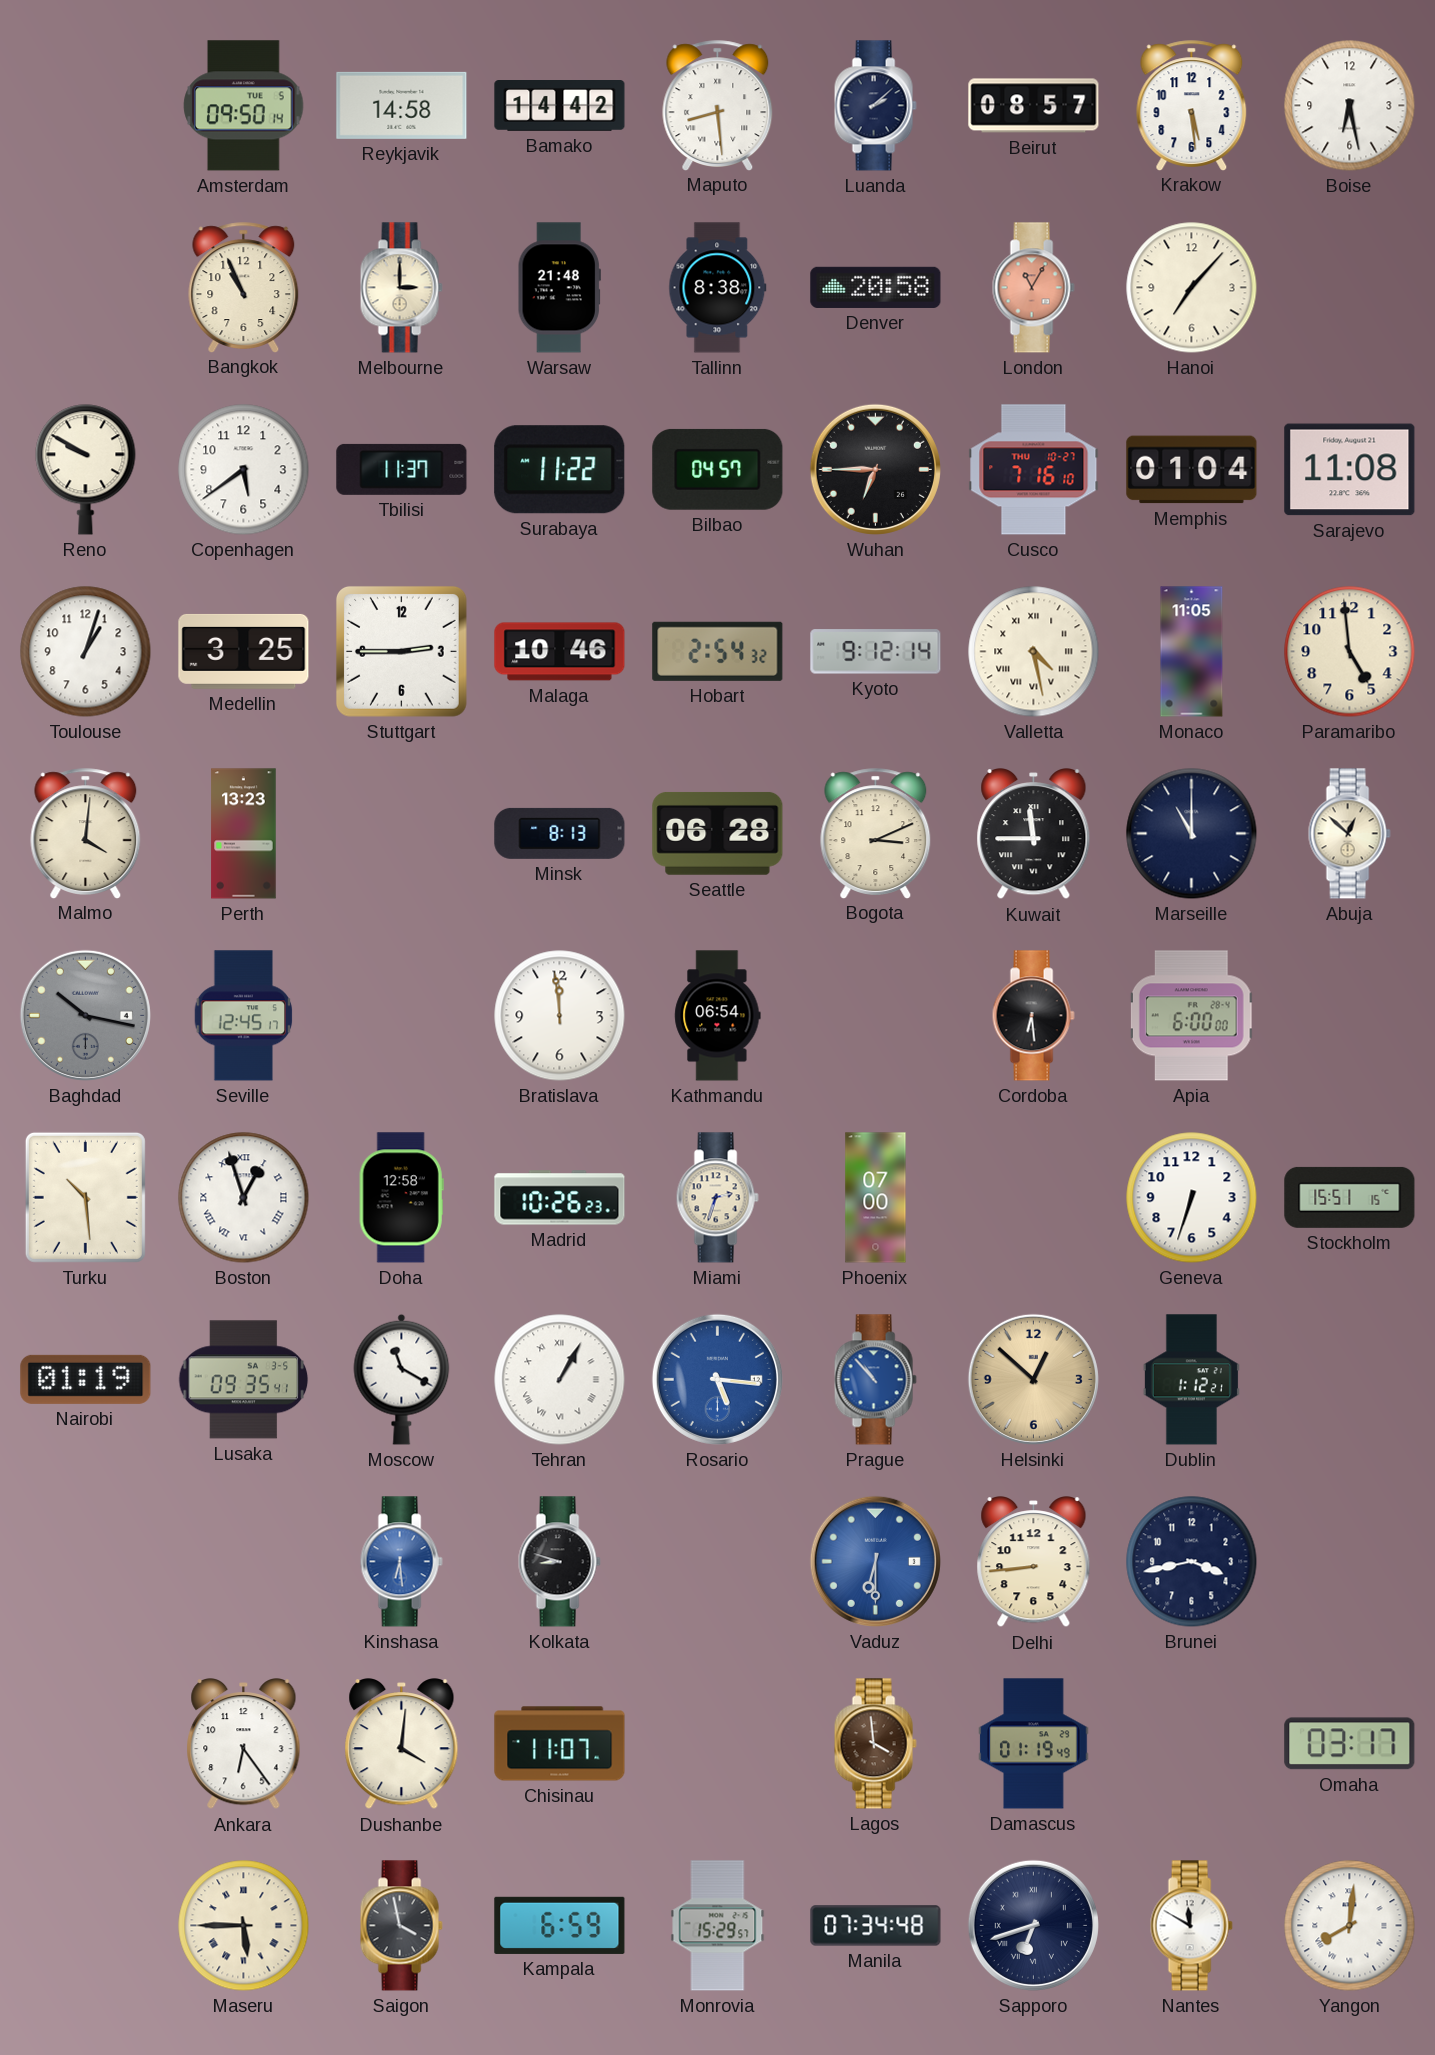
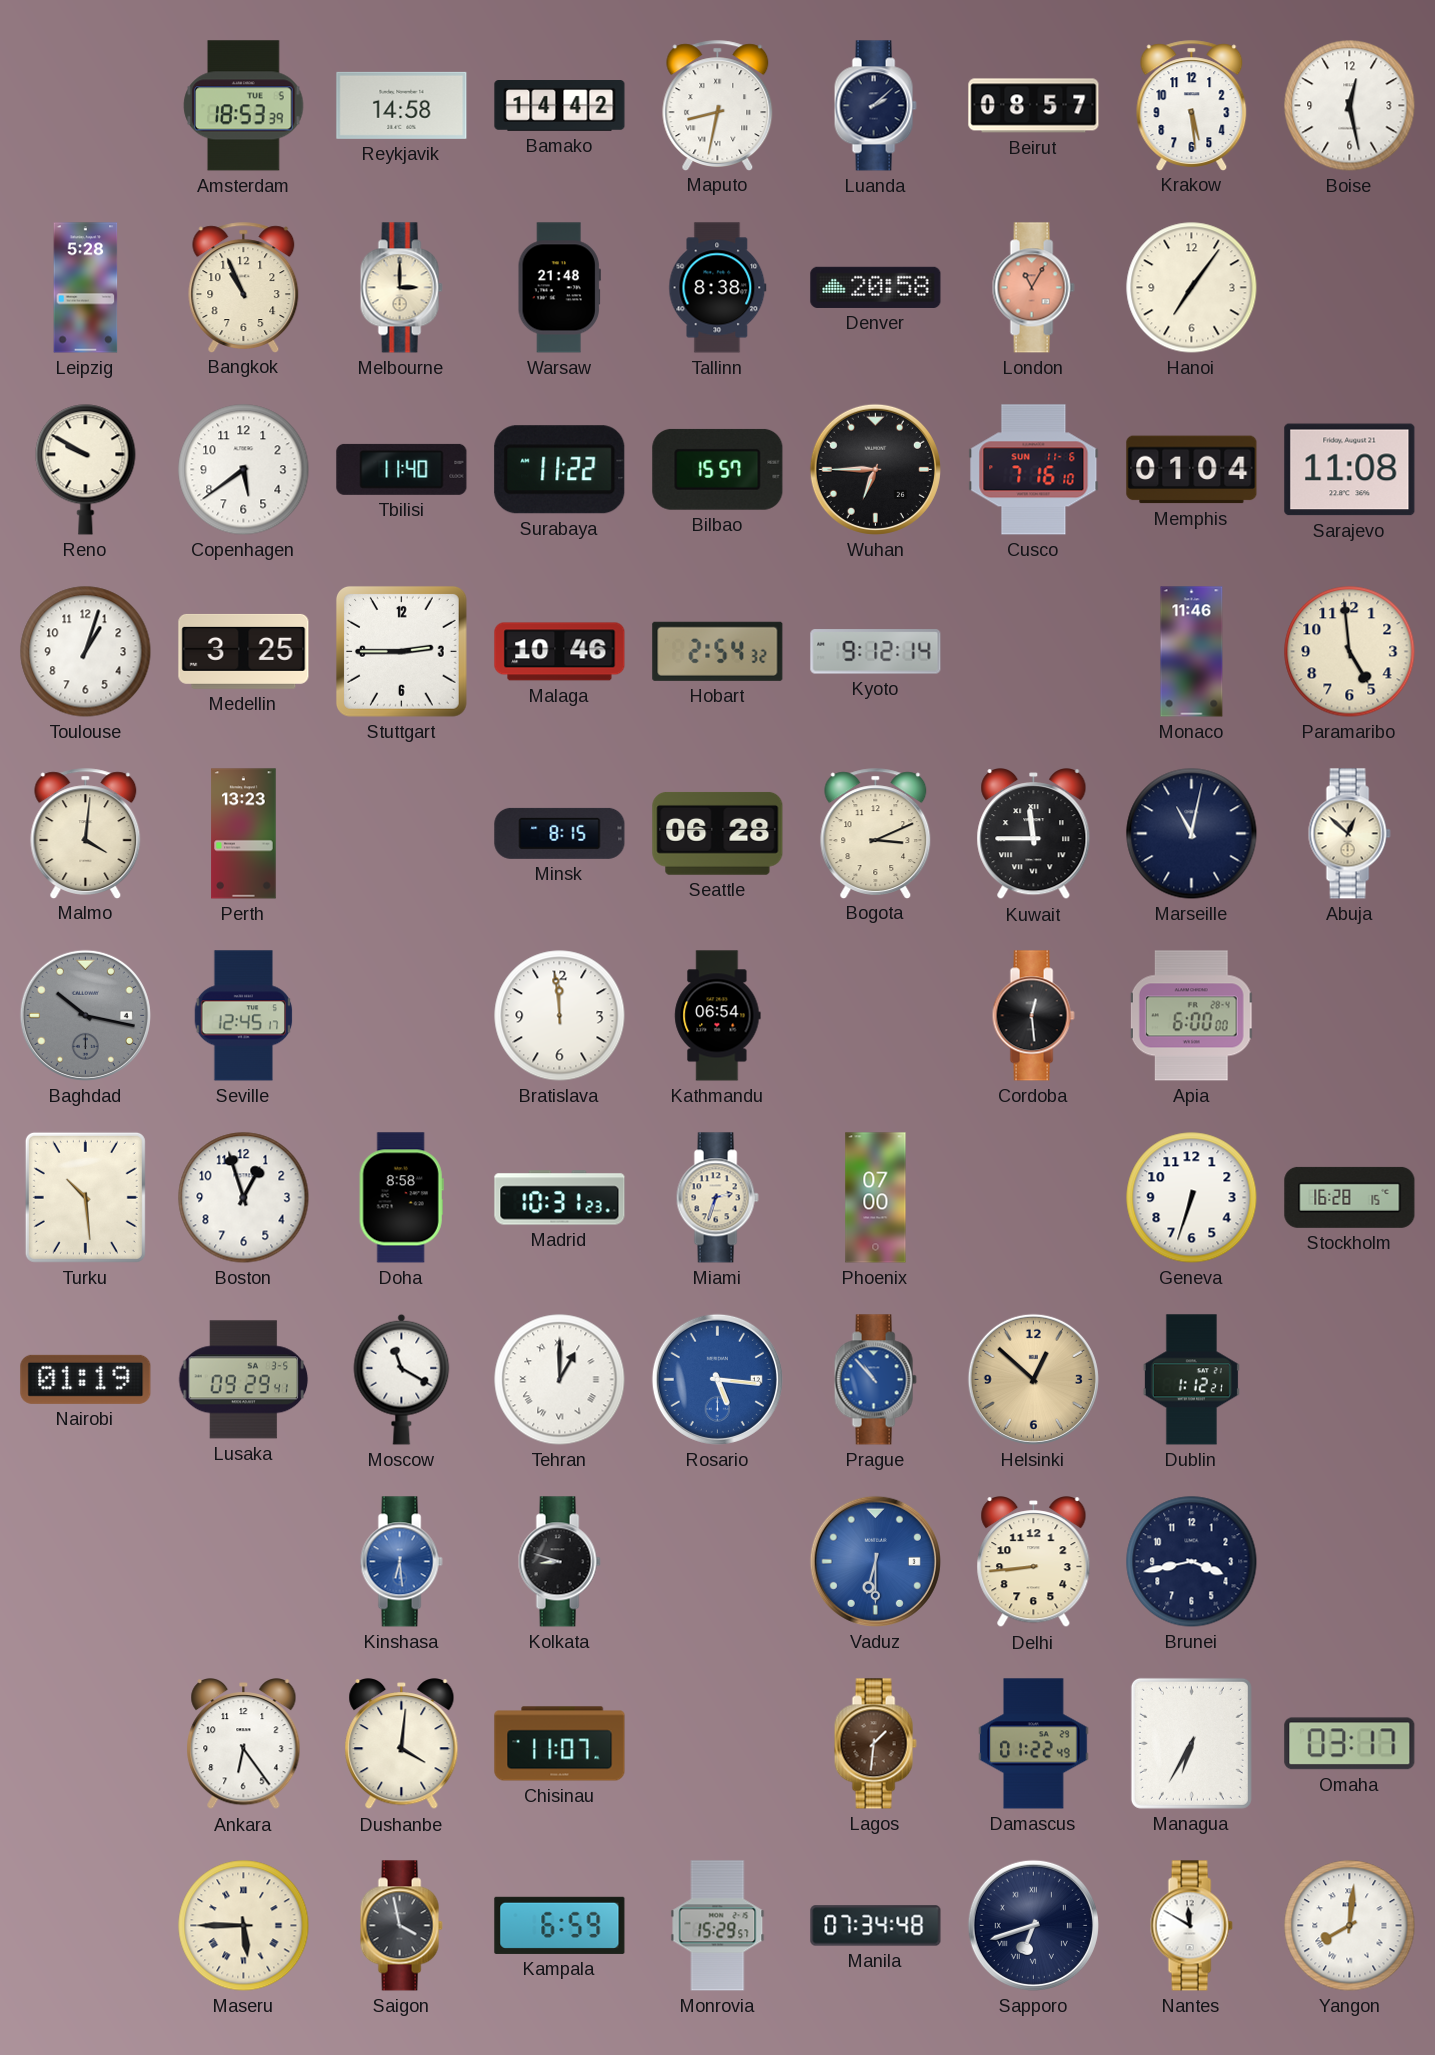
Amsterdam: 09:50 -> 18:53
Maputo: 8:29 -> 8:32
Boise: 6:28 -> 12:28
Leipzig: none -> 5:28
Hanoi: 7:07 -> 7:06
Tbilisi: 11:37 -> 11:40
Bilbao: 04:57 -> 15:57
Cusco date: THU 10-27 -> SUN 11-6
Valletta: 4:28 -> none
Monaco: 11:05 -> 11:46
Minsk: 8:13 -> 8:15
Marseille: 11:00 -> 11:02
Cordoba: 6:29 -> 12:29
Boston numerals: Roman -> Arabic
Doha: 12:58 -> 8:58
Madrid: 10:26 -> 10:31
Stockholm: 15:51 -> 16:28
Lusaka: 09:35 -> 09:29
Tehran: 1:05 -> 1:00
Lagos: 3:59 -> 1:31
Damascus: 01:19 -> 01:22
Managua: none -> 6:35
